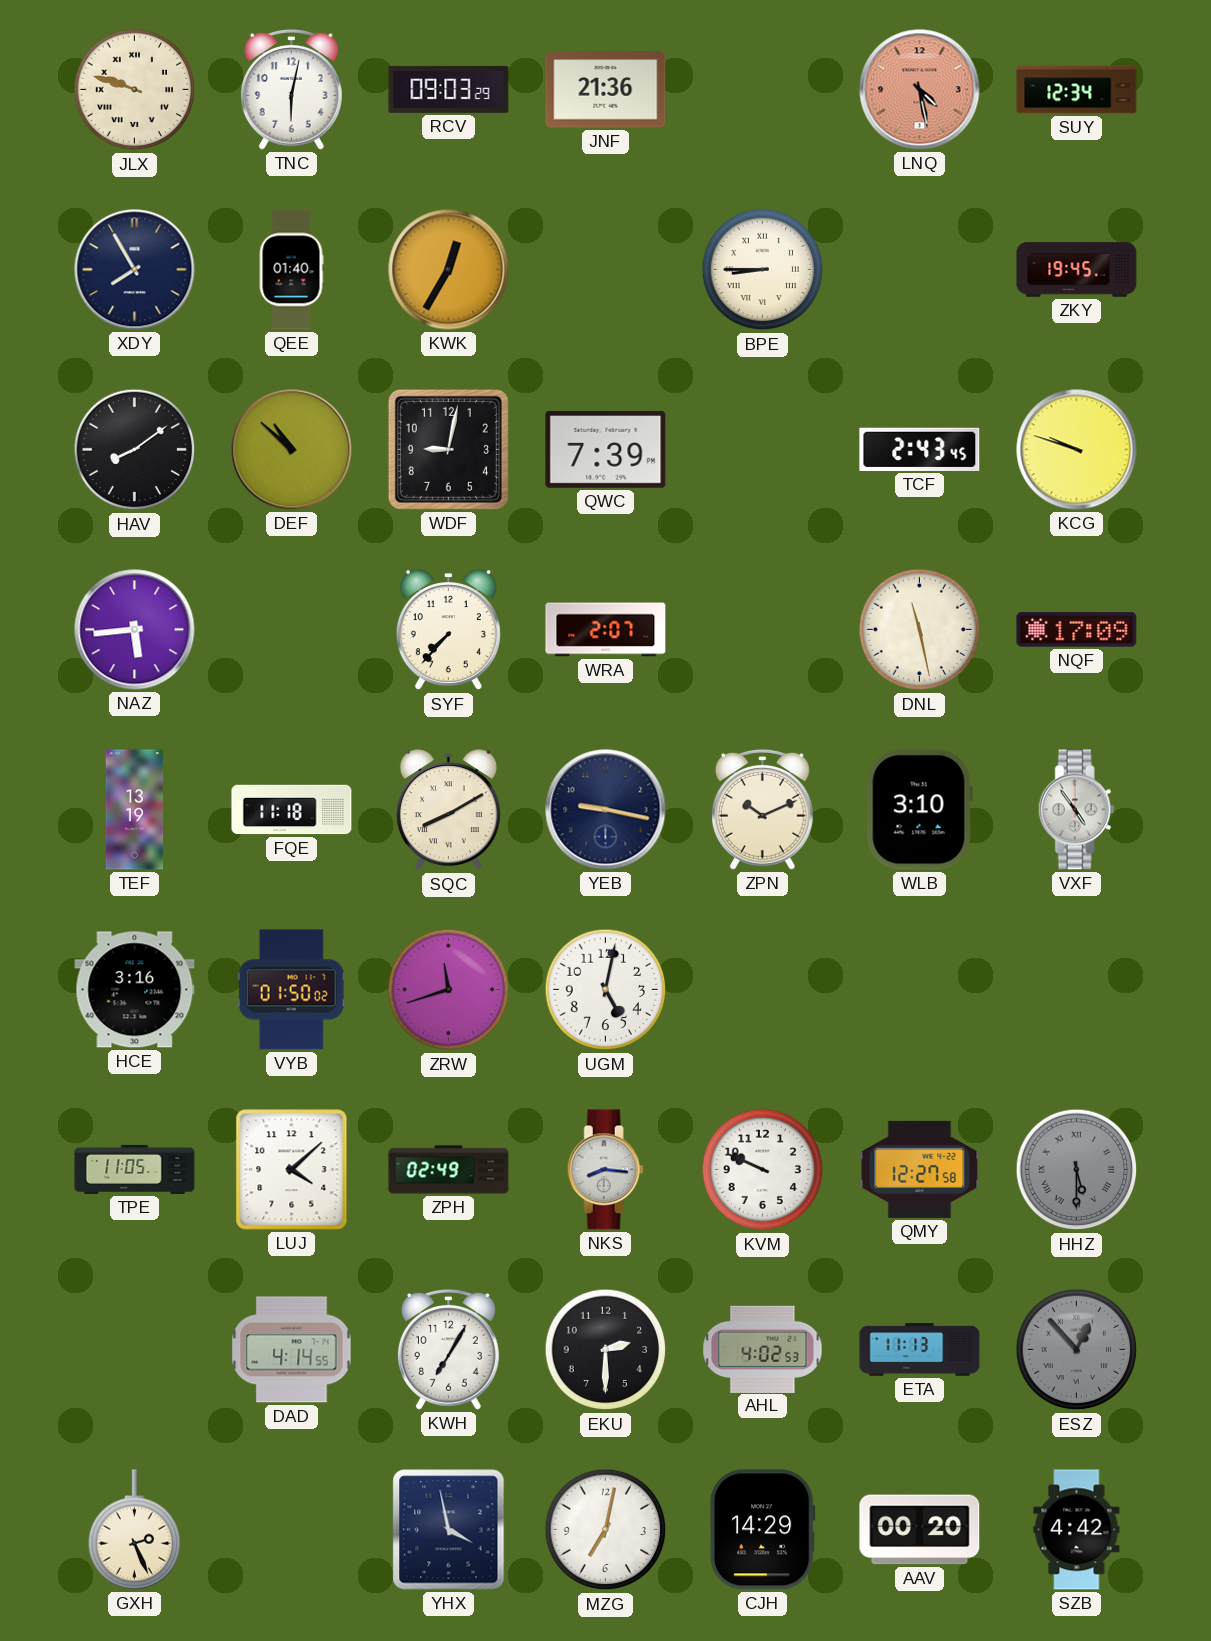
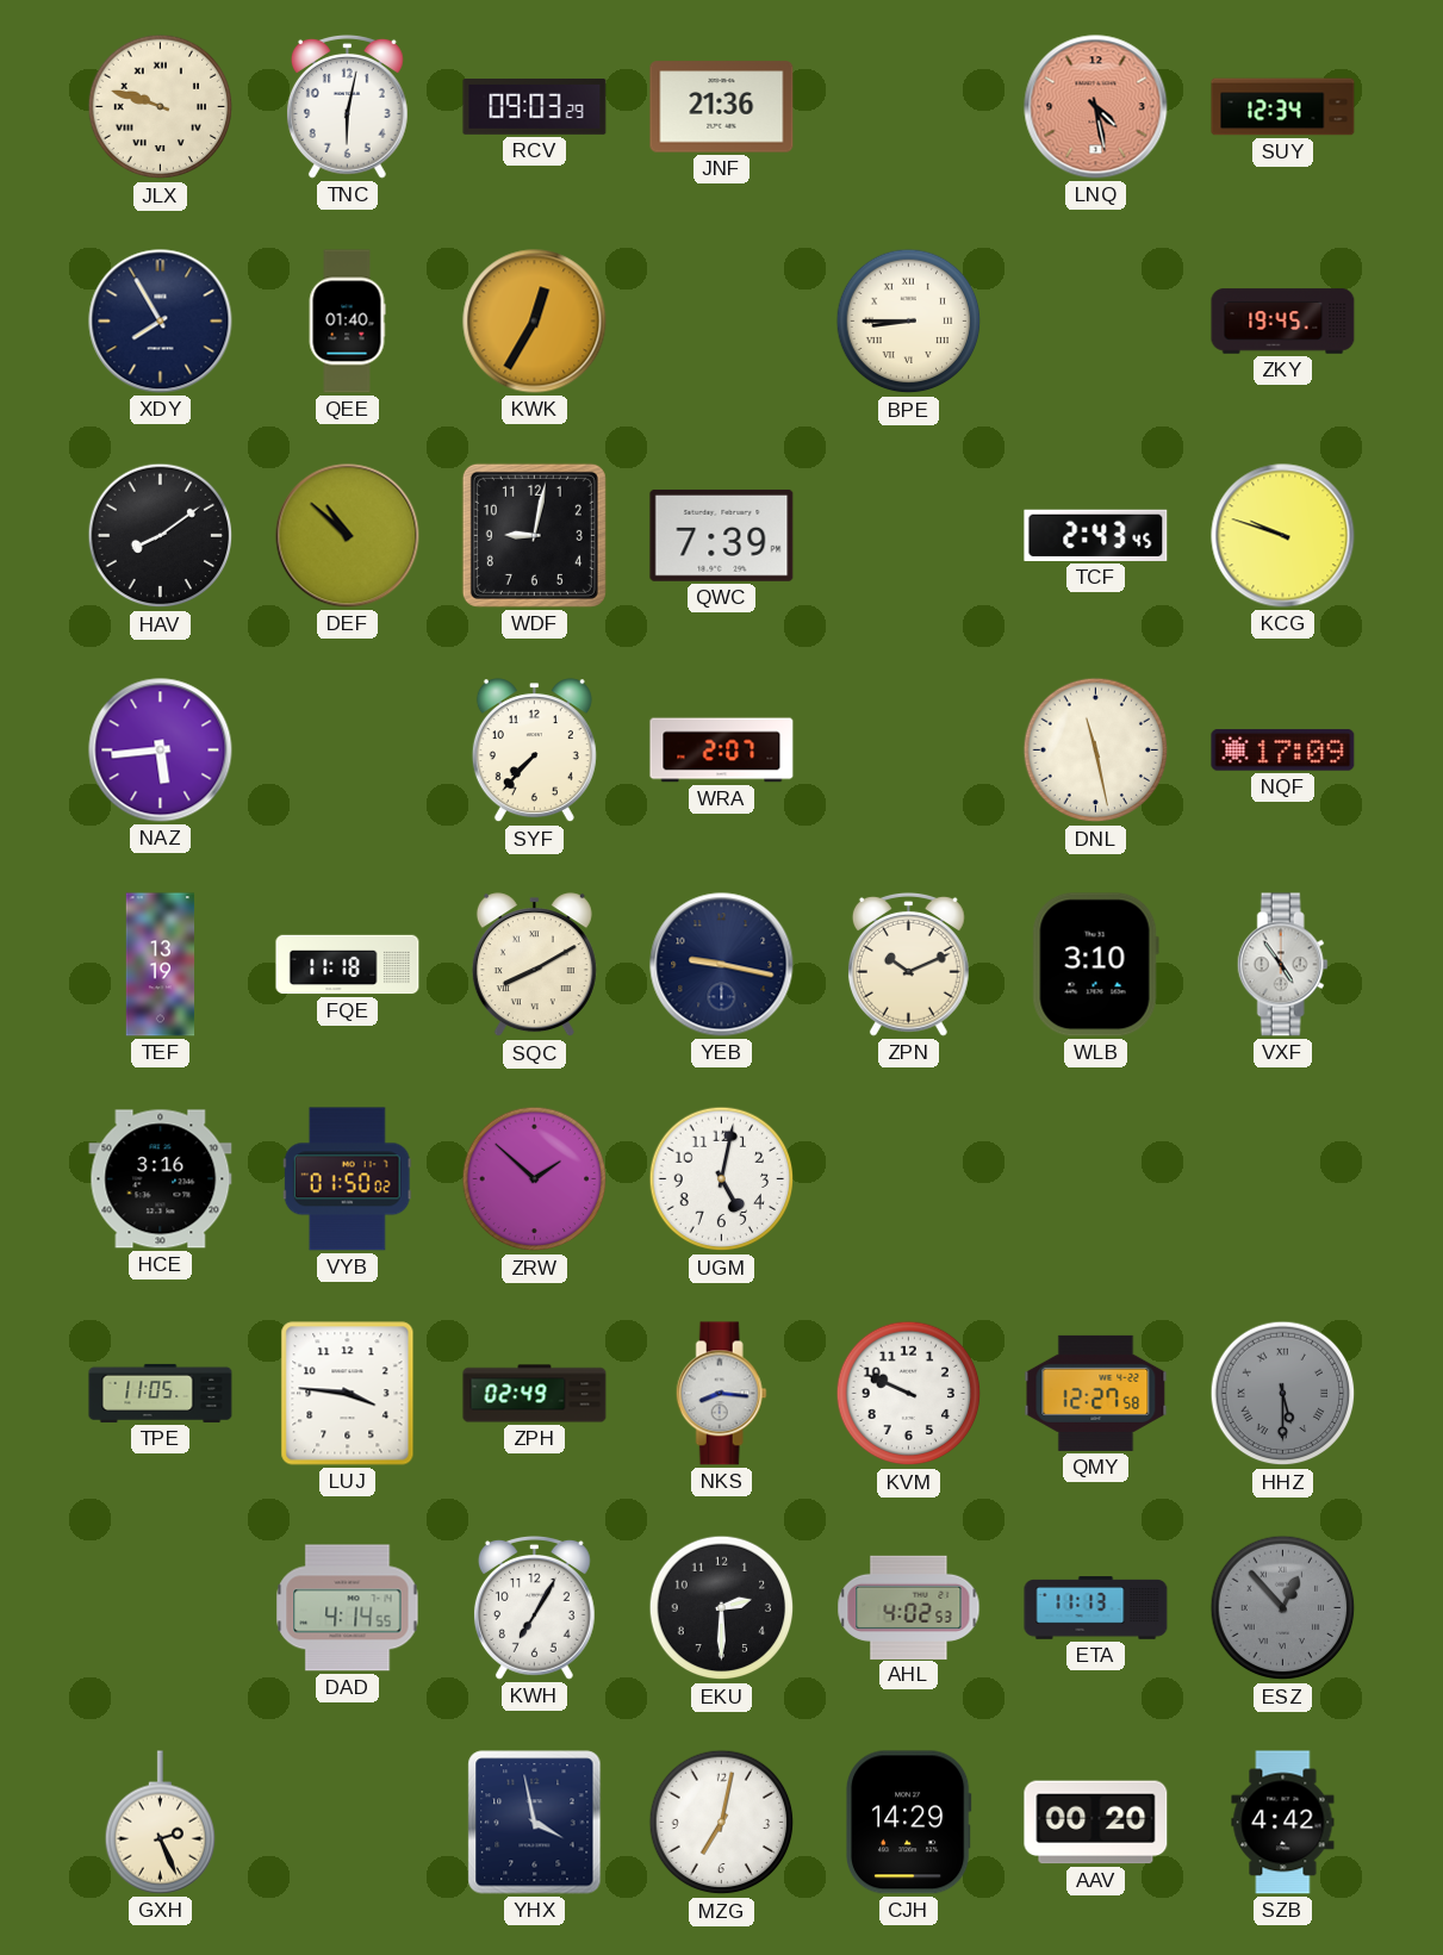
ZRW: 11:42 -> 1:52
LUJ: 4:08 -> 3:46
